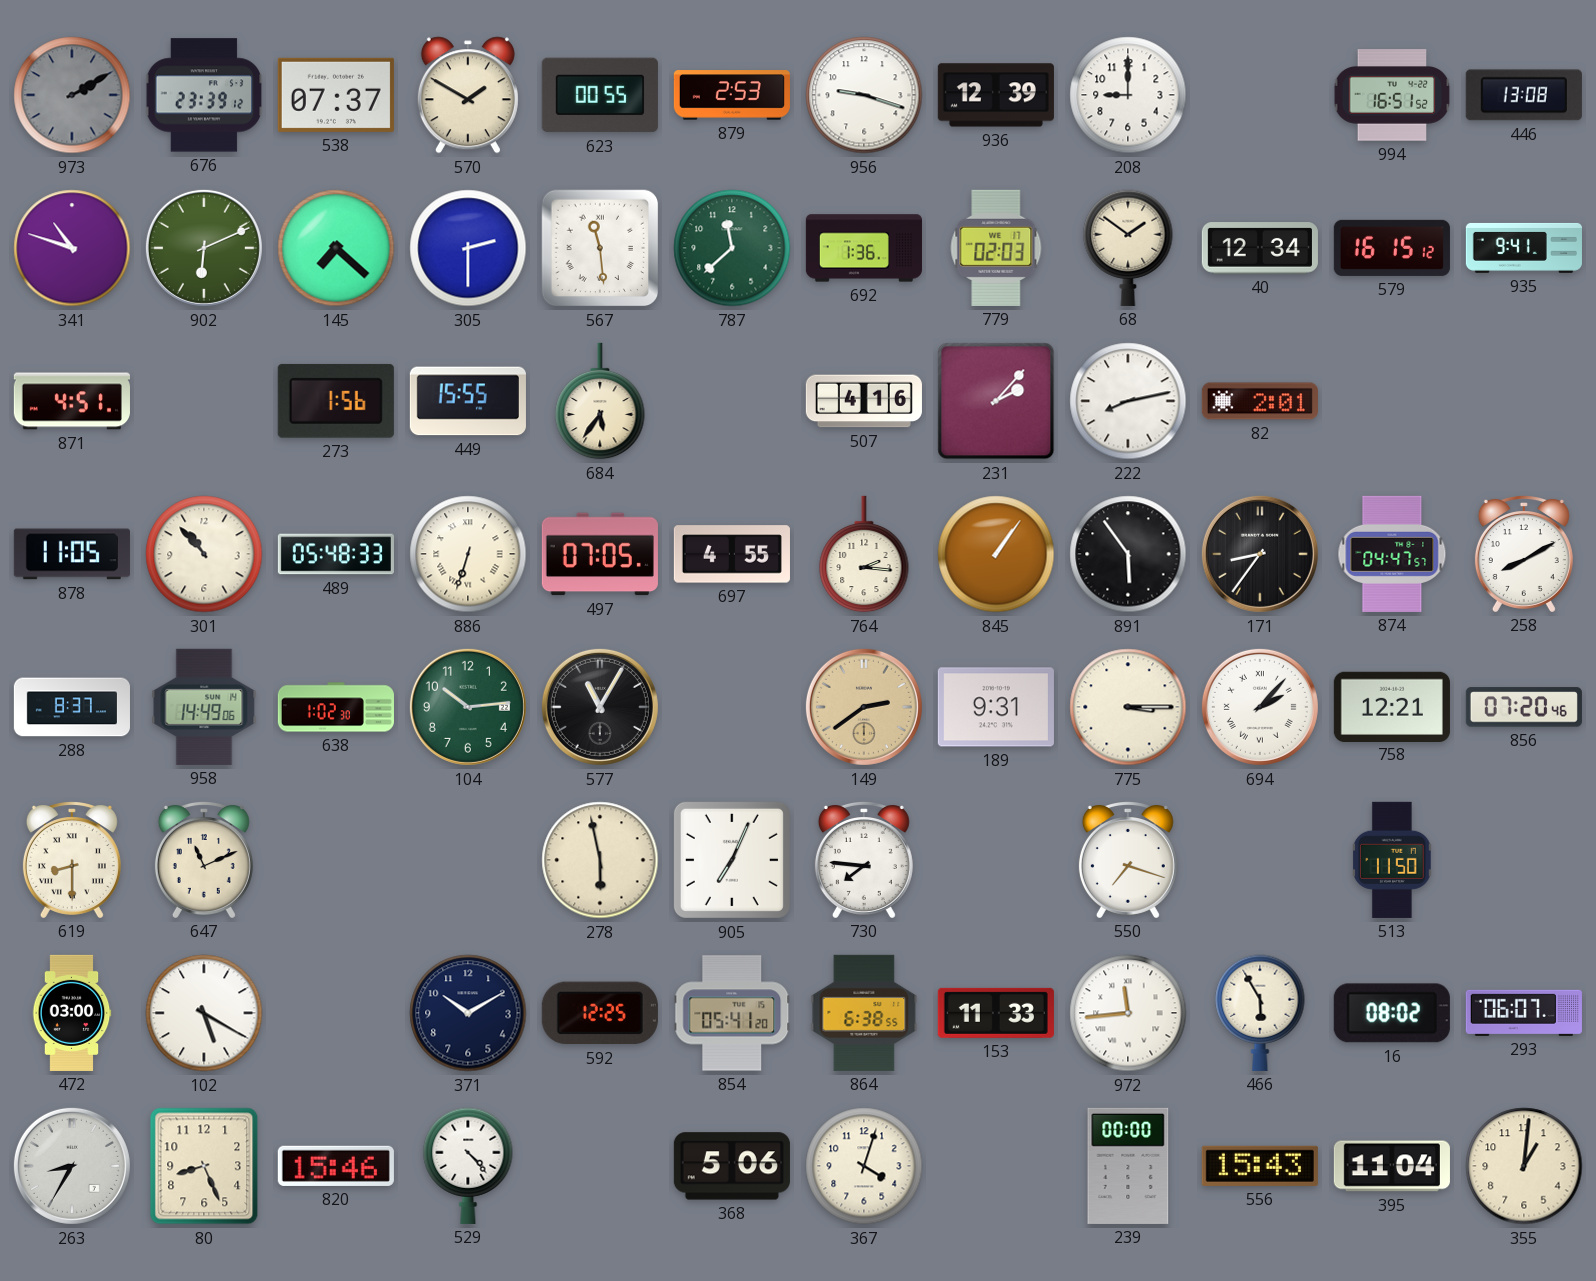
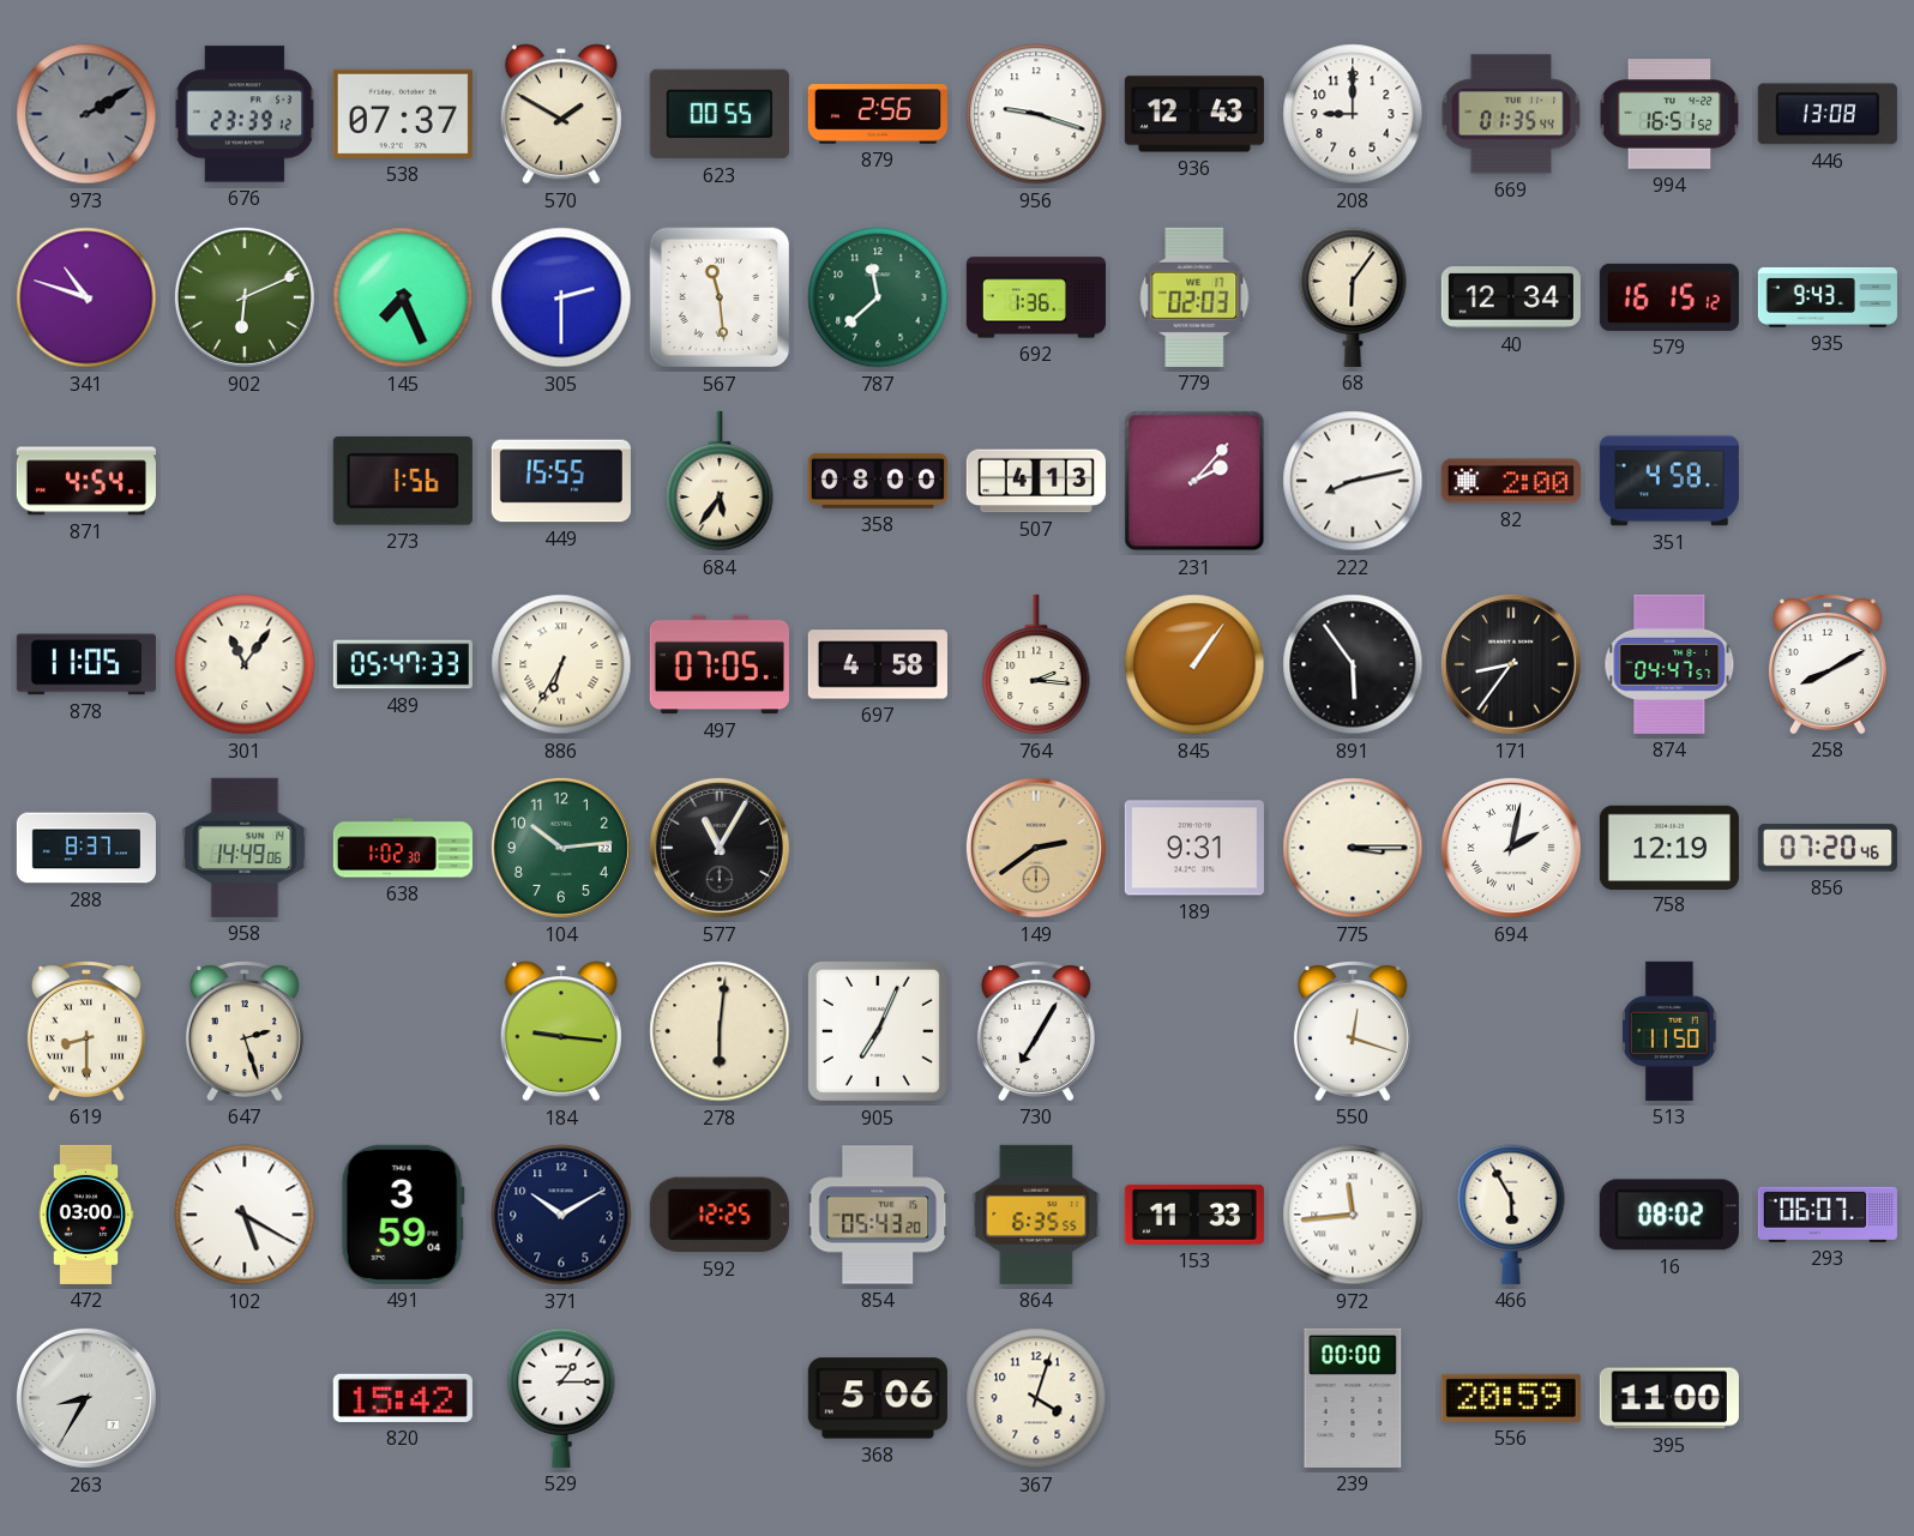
879: 2:53 -> 2:56
936: 12:39 -> 12:43
669: none -> 01:35
145: 7:22 -> 7:26
68: 1:51 -> 6:06
935: 9:41 -> 9:43
871: 4:51 -> 4:54
358: none -> 08:00
507: 4:16 -> 4:13
82: 2:01 -> 2:00
351: none -> 4:58
301: 10:53 -> 11:06
489: 05:48 -> 05:47
886: 6:33 -> 6:35
697: 4:55 -> 4:58
694: 2:07 -> 2:02
758: 12:21 -> 12:19
647: 11:11 -> 2:27
184: none -> 9:16
278: 5:58 -> 6:01
730: 7:46 -> 7:05
550: 7:18 -> 12:18
491: none -> 3:59
854: 05:41 -> 05:43
864: 6:38 -> 6:35
80: 8:26 -> none
820: 15:46 -> 15:42
529: 4:23 -> 1:15
556: 15:43 -> 20:59
395: 11:04 -> 11:00
355: 1:01 -> none
